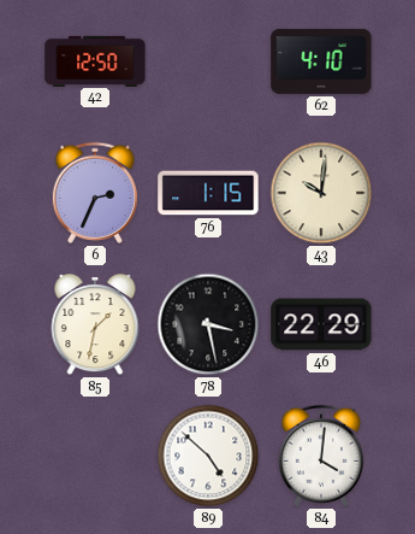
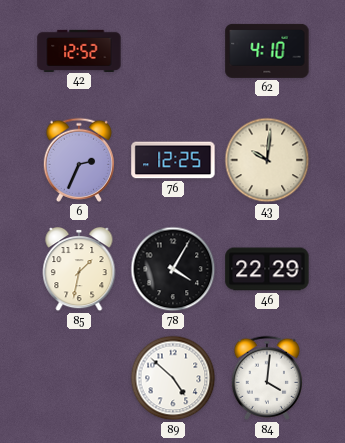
42: 12:50 -> 12:52
76: 1:15 -> 12:25
78: 3:28 -> 4:05
